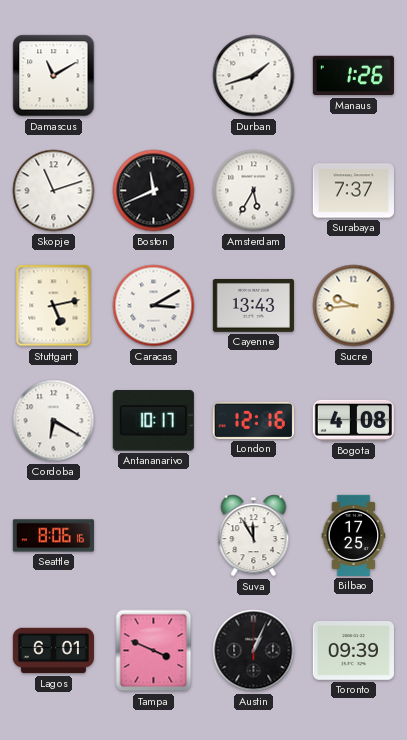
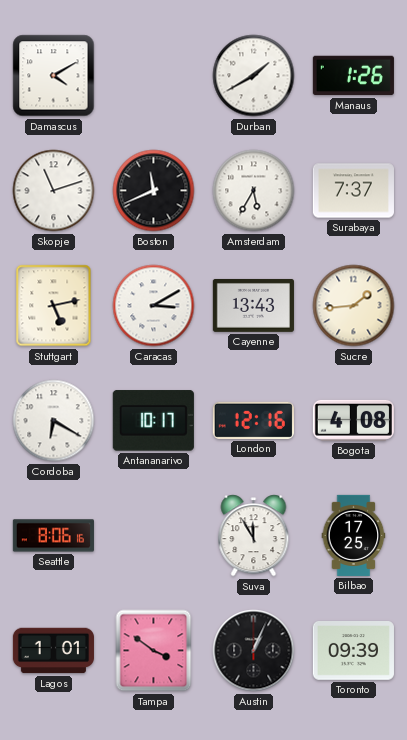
Damascus: 11:10 -> 4:10
Durban: 1:42 -> 1:40
Sucre: 9:44 -> 1:44
Lagos: 6:01 -> 1:01
Tampa: 3:49 -> 3:51
